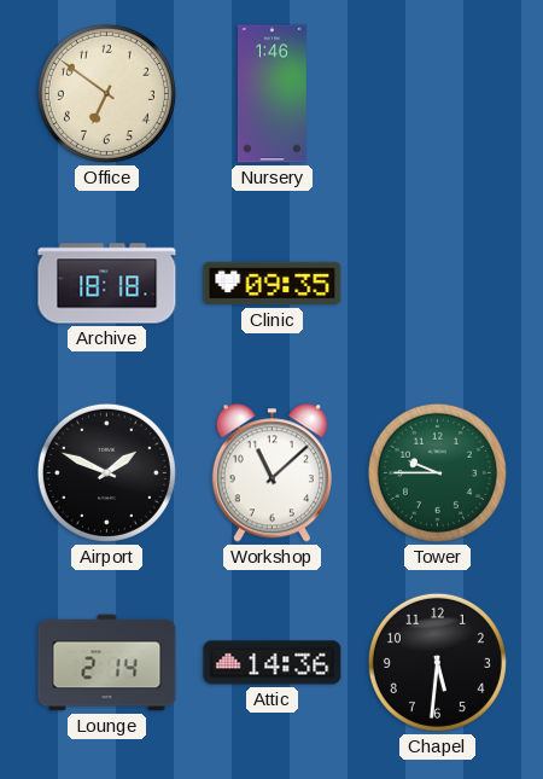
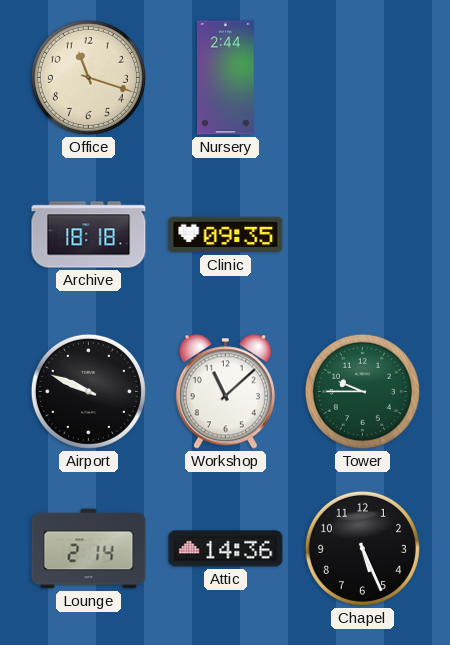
Office: 6:51 -> 11:18
Nursery: 1:46 -> 2:44
Airport: 1:49 -> 9:49
Chapel: 5:31 -> 5:26
